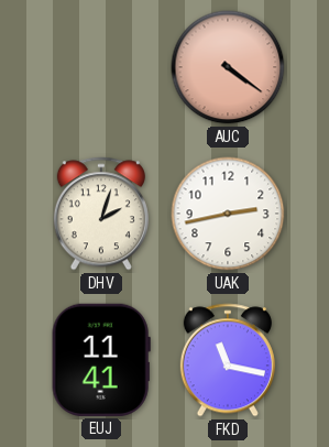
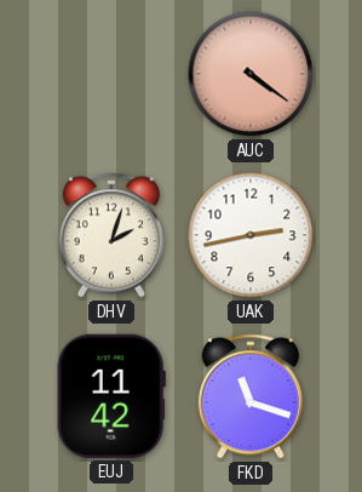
EUJ: 11:41 -> 11:42
FKD: 11:17 -> 11:18
